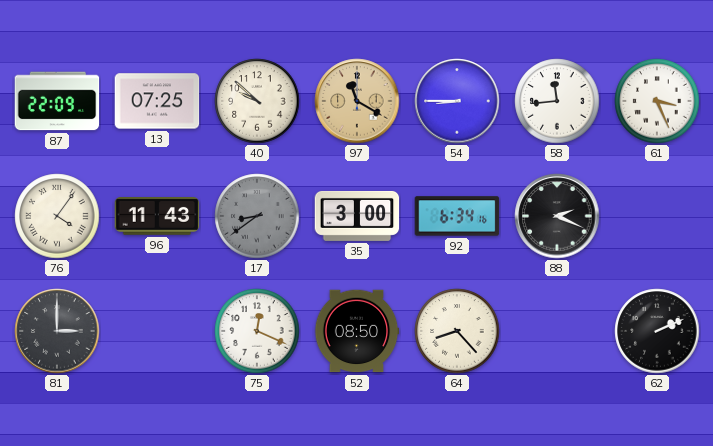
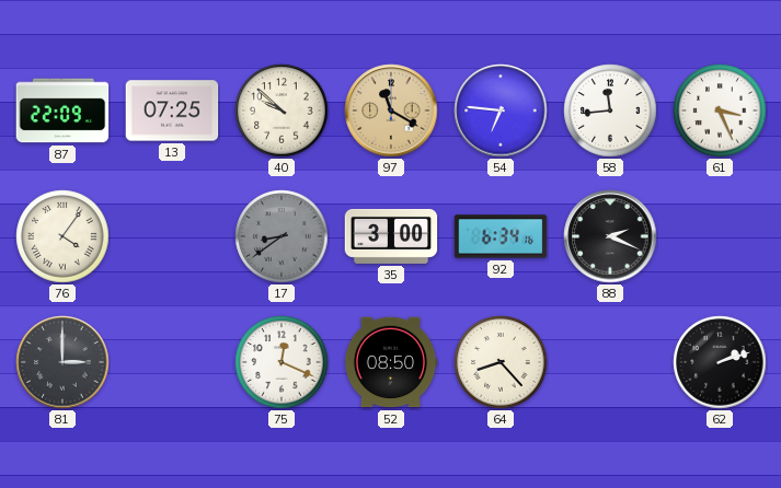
54: 8:45 -> 6:46
96: 11:43 -> none
62: 2:11 -> 2:12
